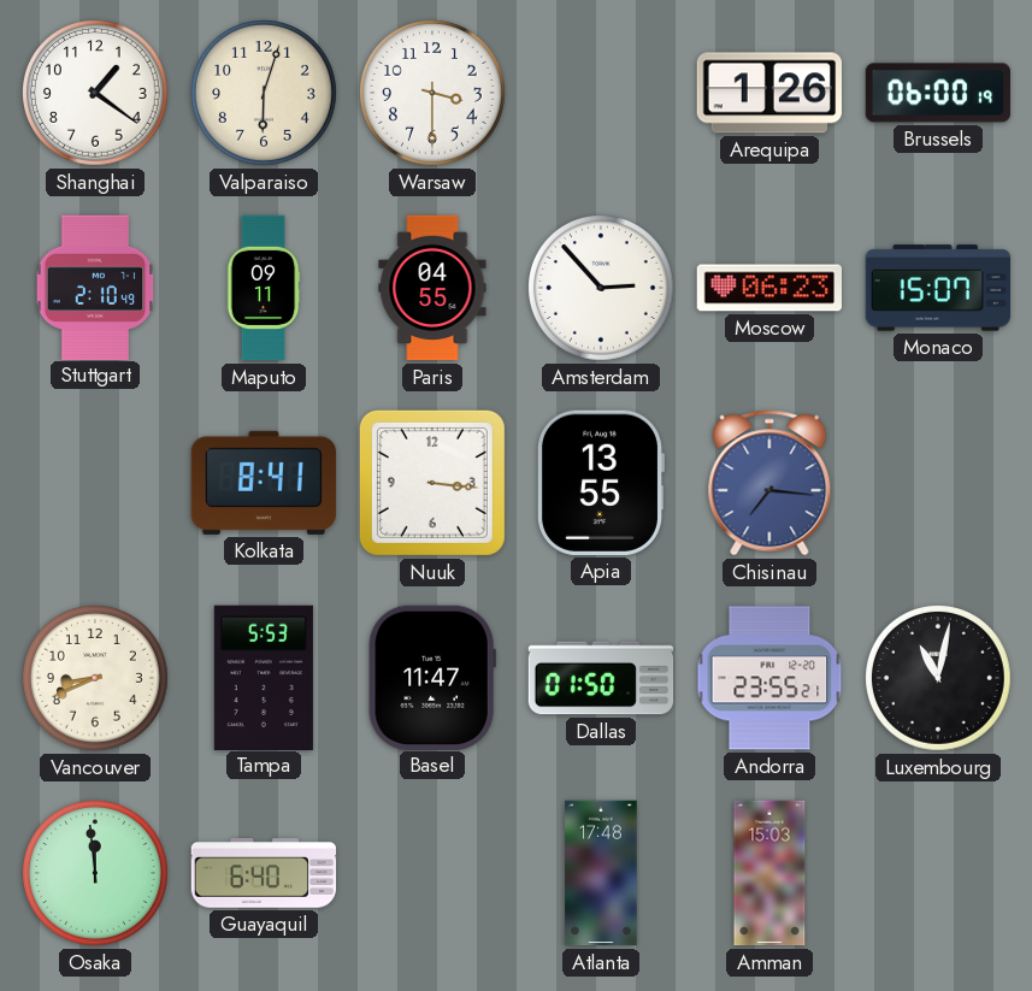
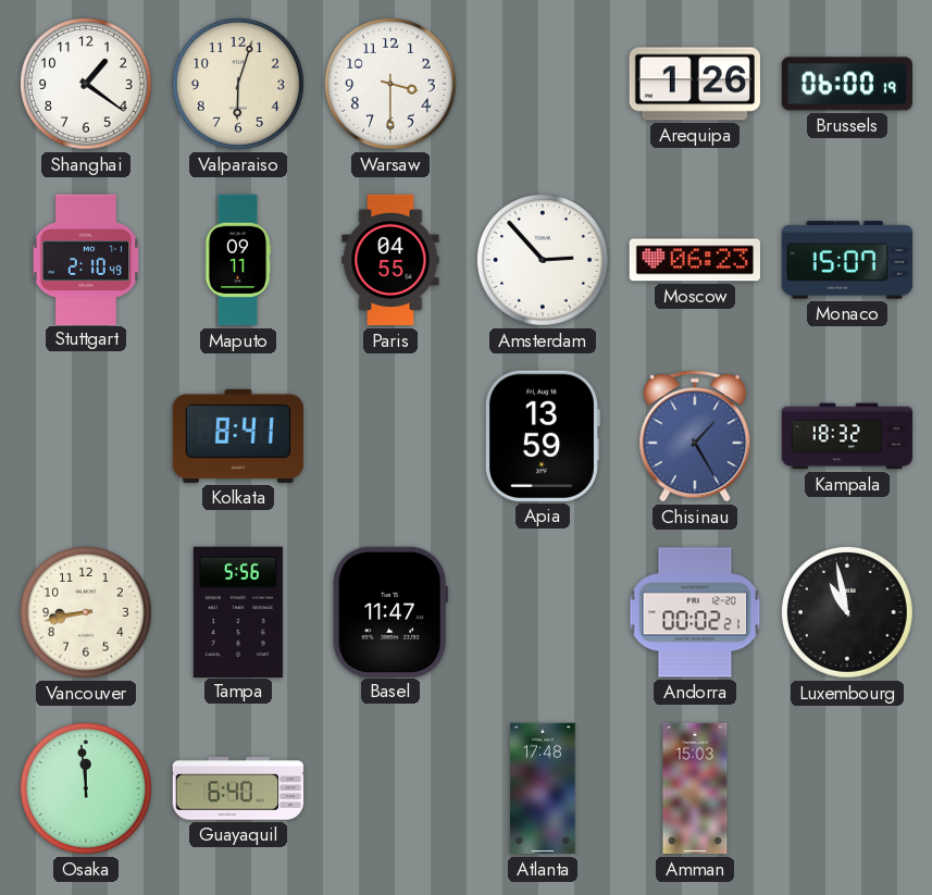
Nuuk: 3:16 -> none
Apia: 13:55 -> 13:59
Chisinau: 7:16 -> 1:25
Kampala: none -> 18:32
Vancouver: 8:41 -> 8:43
Tampa: 5:53 -> 5:56
Dallas: 01:50 -> none
Andorra: 23:55 -> 00:02
Luxembourg: 11:02 -> 10:58
